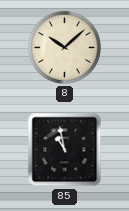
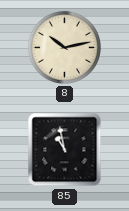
8: 10:08 -> 10:13
